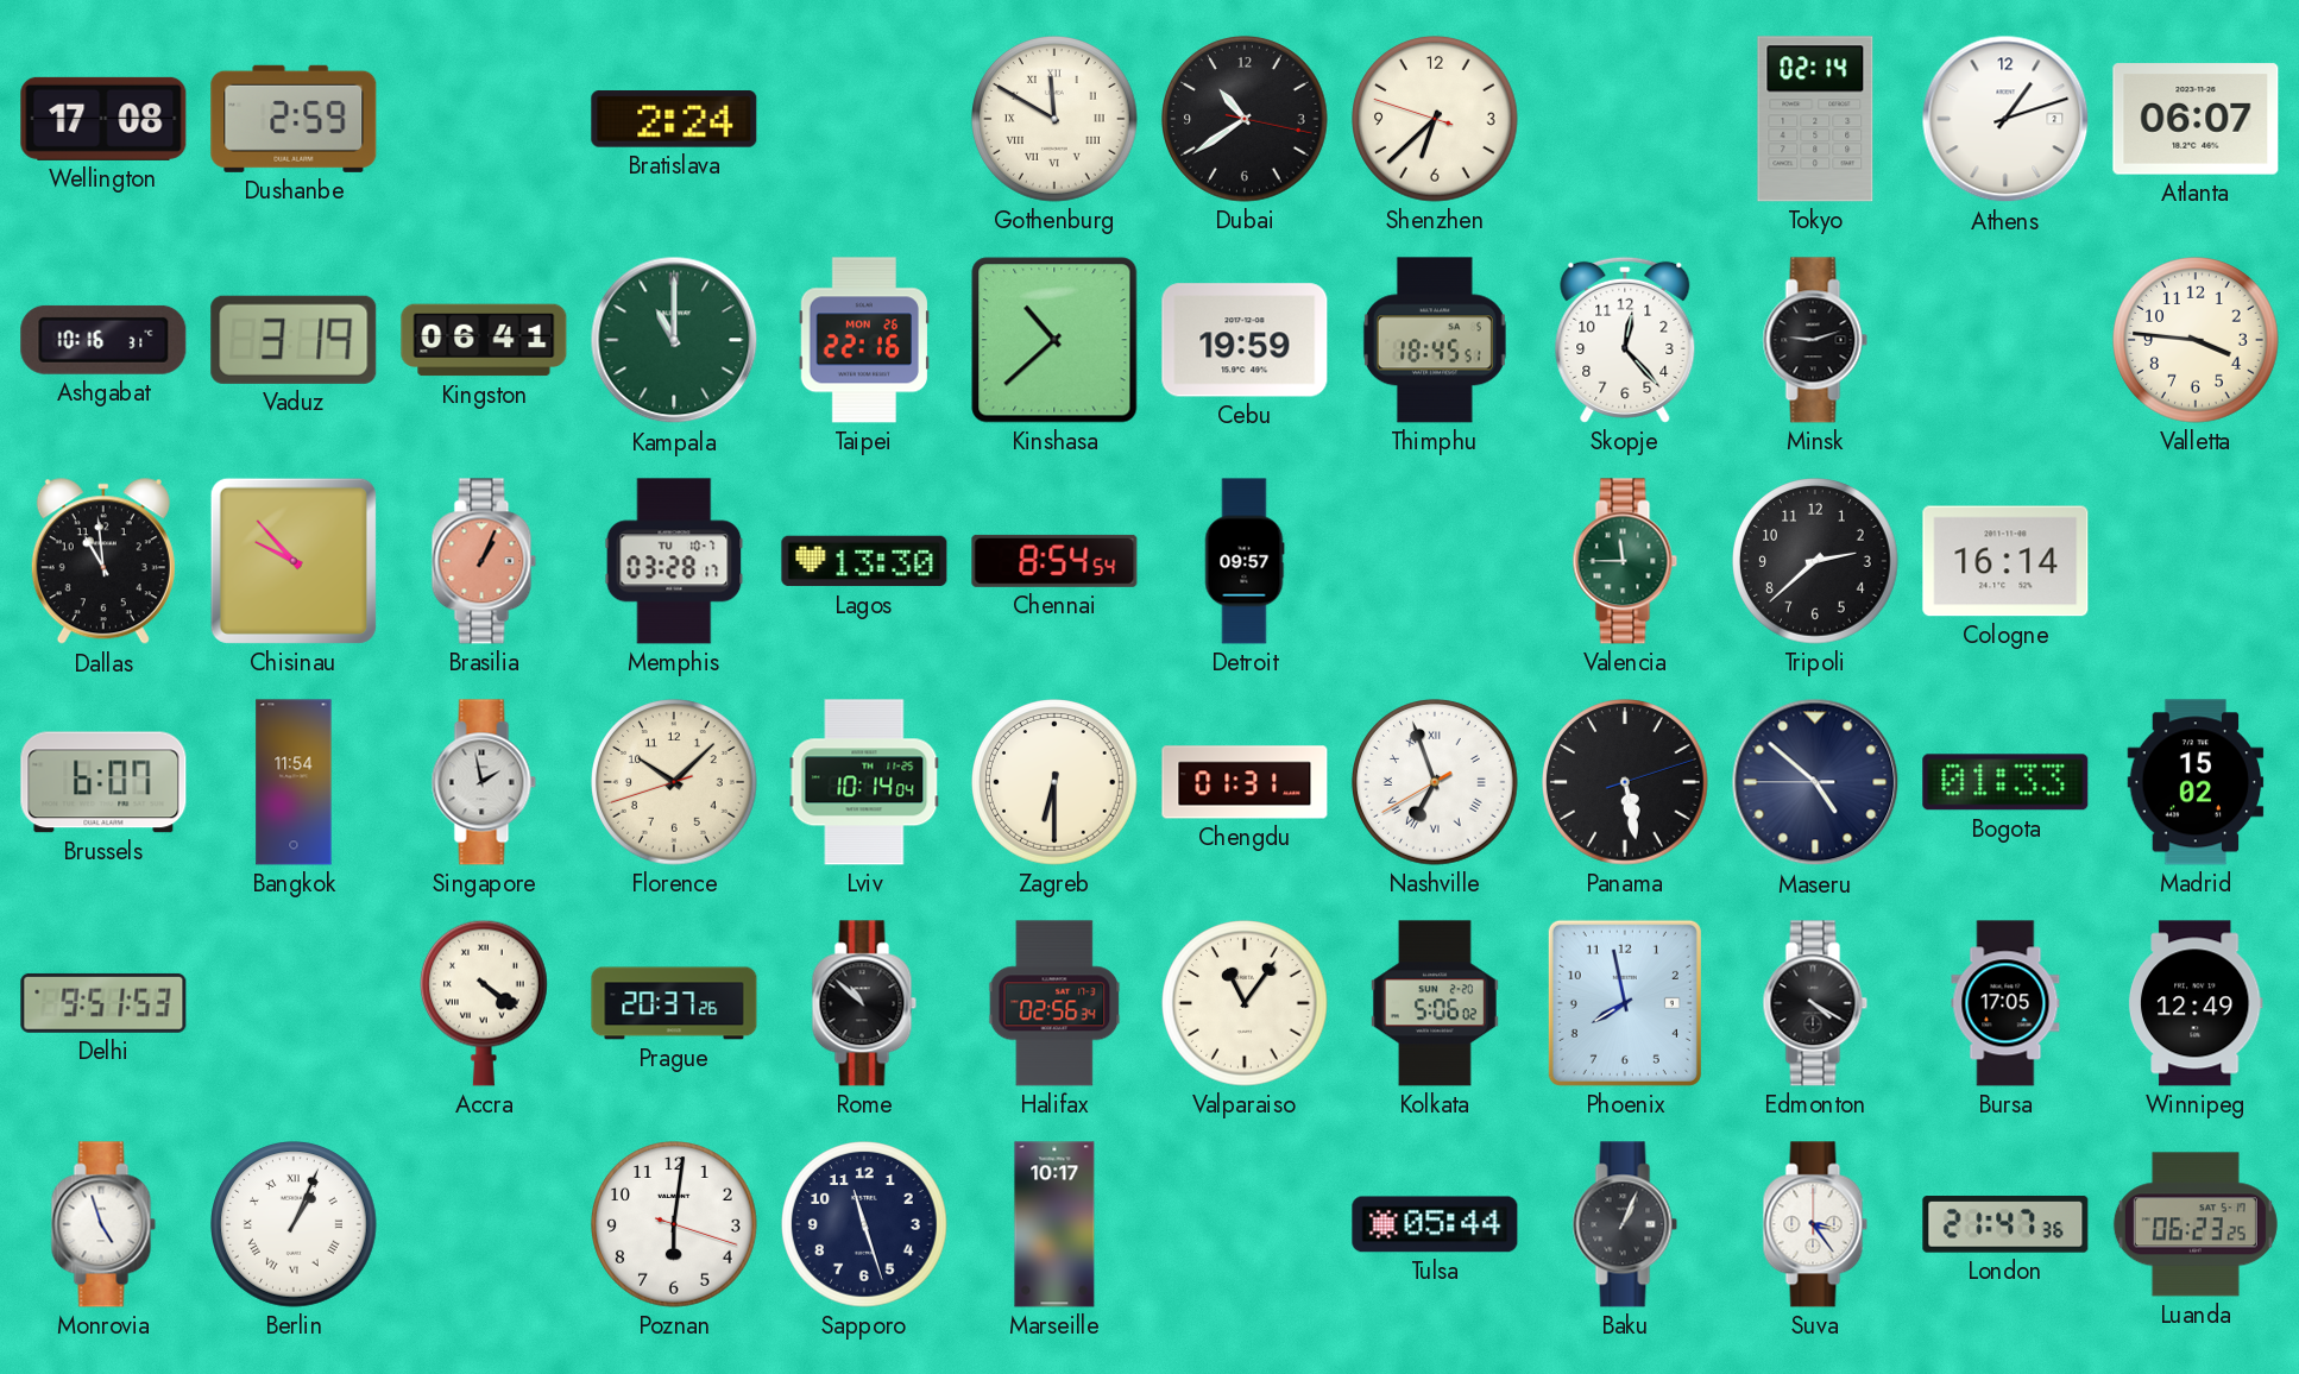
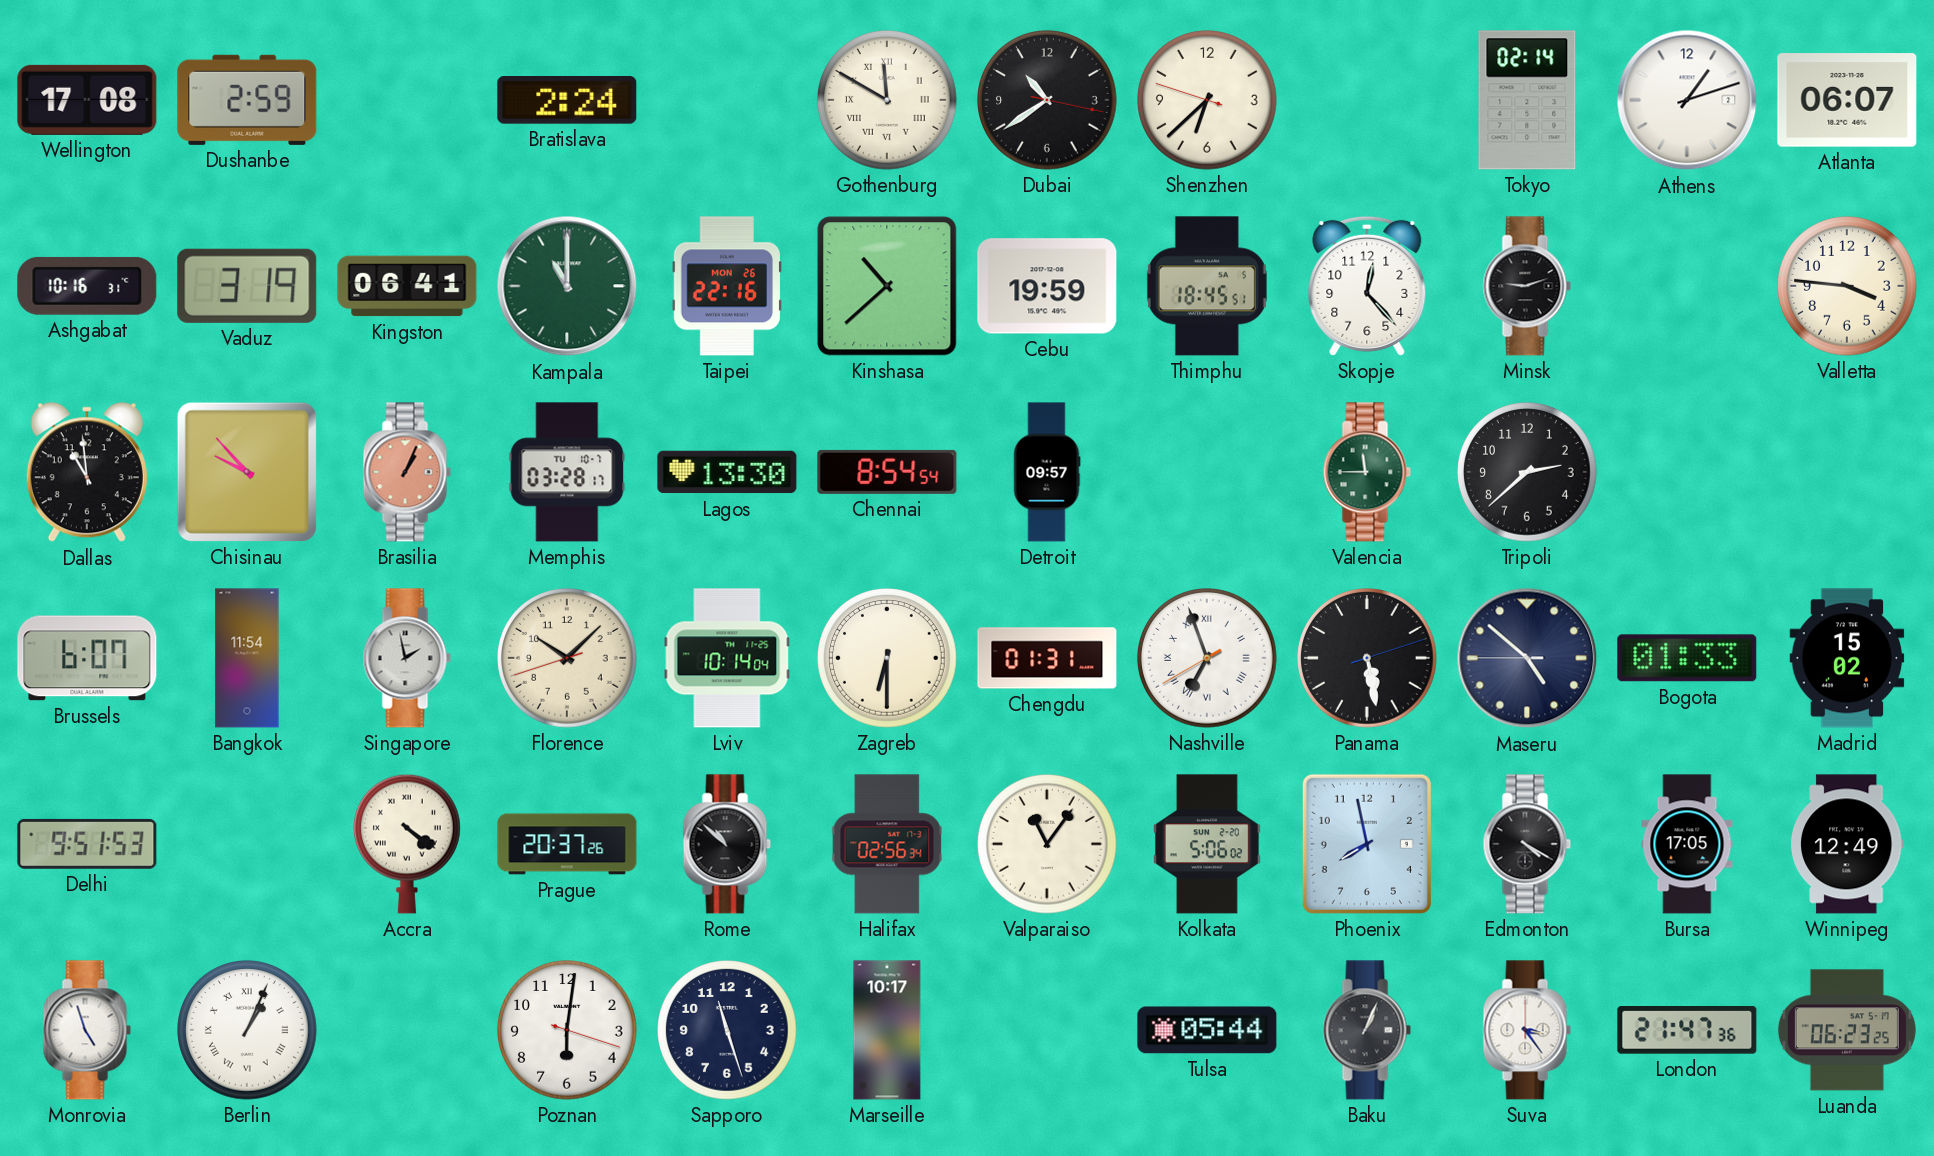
Cologne: 16:14 -> none
